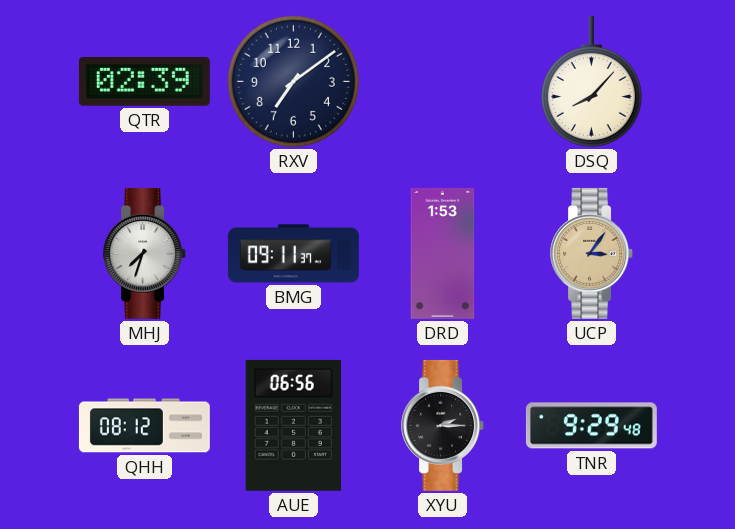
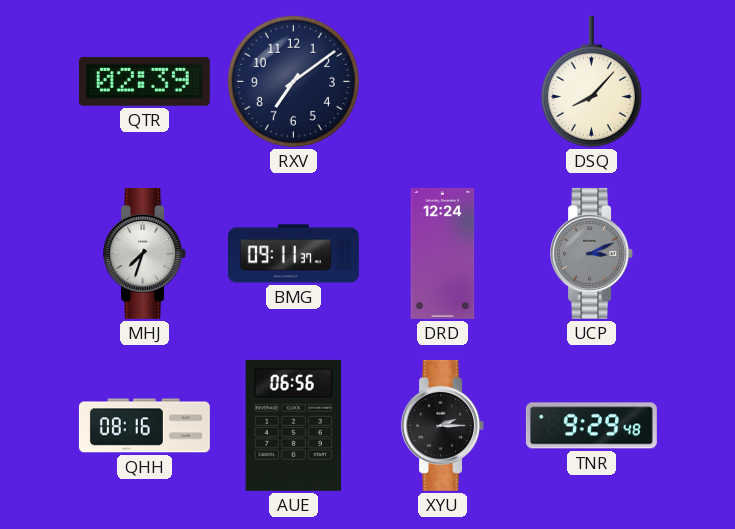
DRD: 1:53 -> 12:24
UCP: 3:06 -> 3:11
UCP dial: champagne -> grey
QHH: 08:12 -> 08:16
